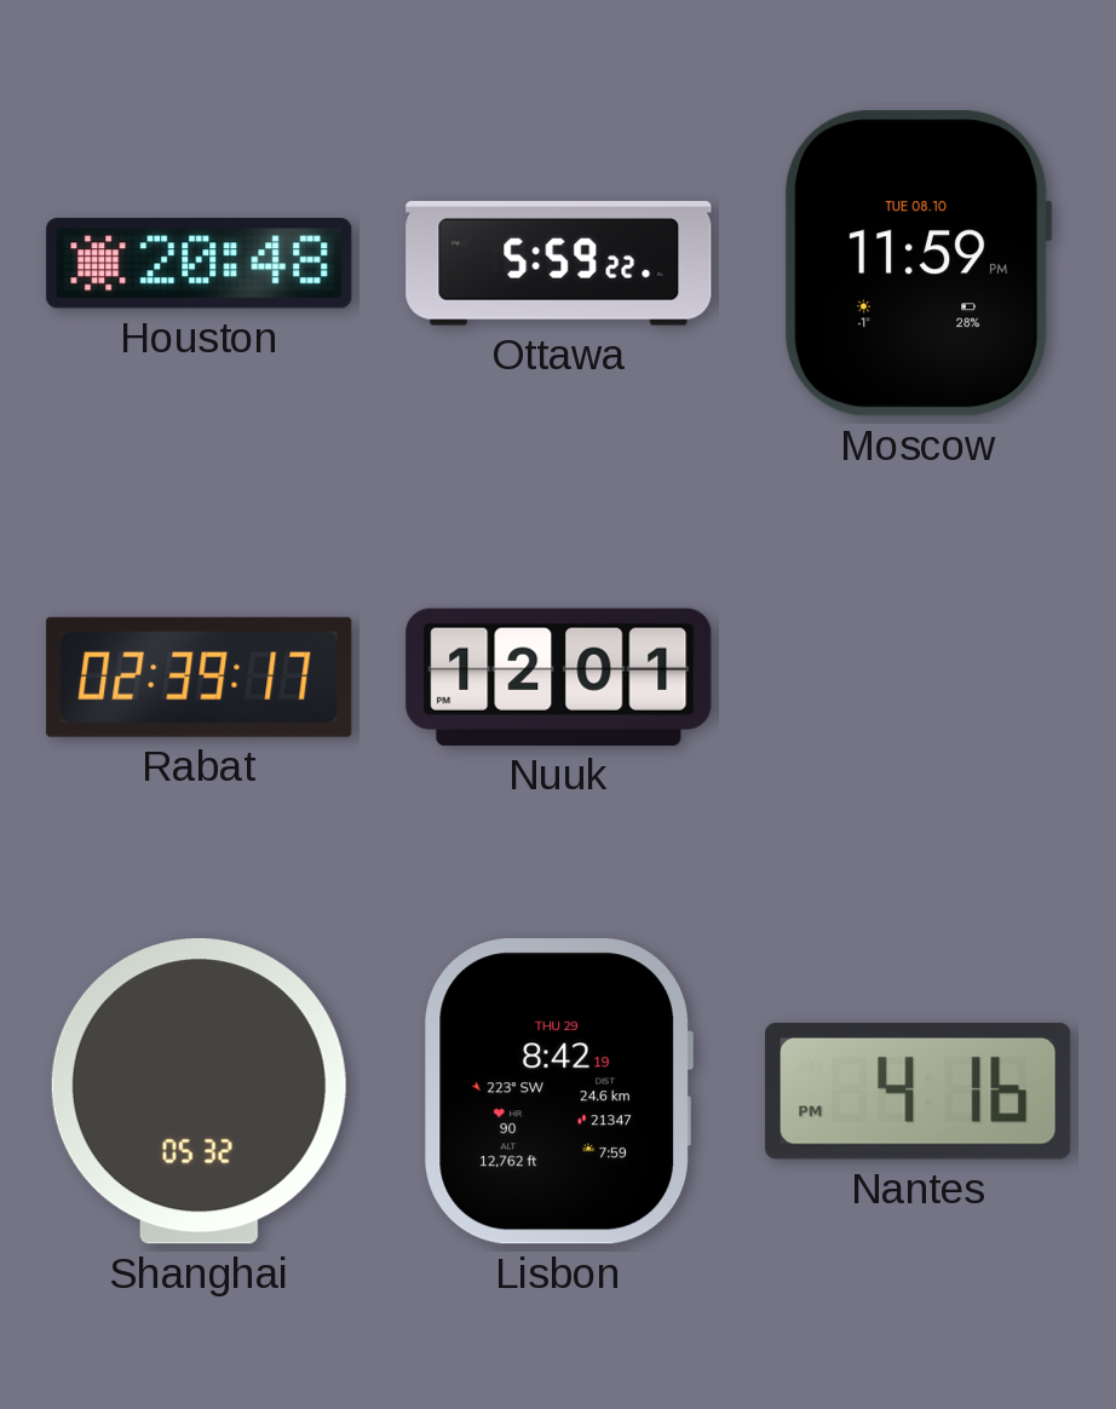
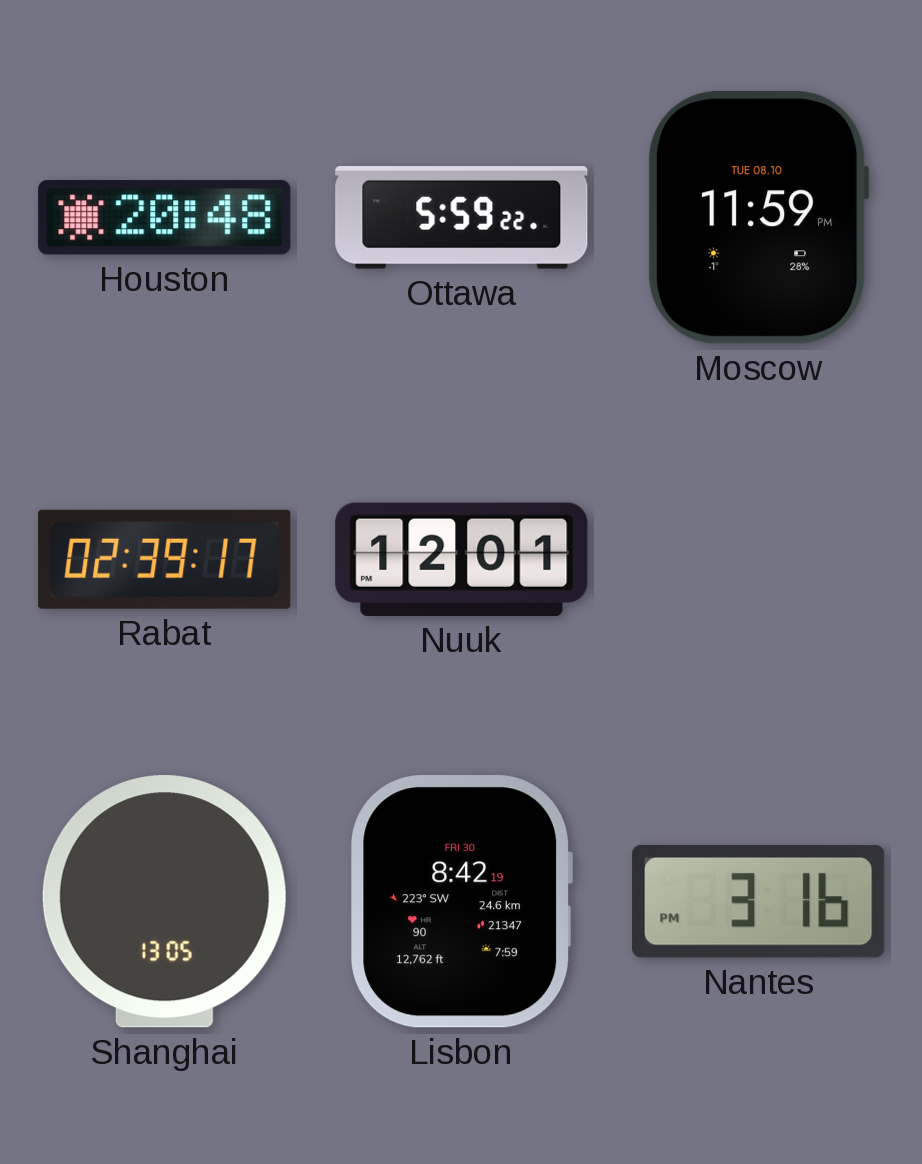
Shanghai: 05:32 -> 13:05
Lisbon date: THU 29 -> FRI 30
Nantes: 4:16 -> 3:16
